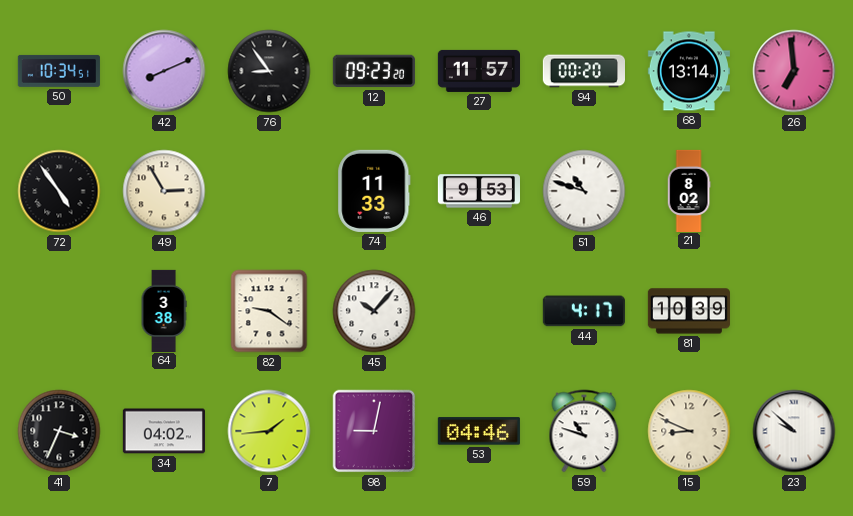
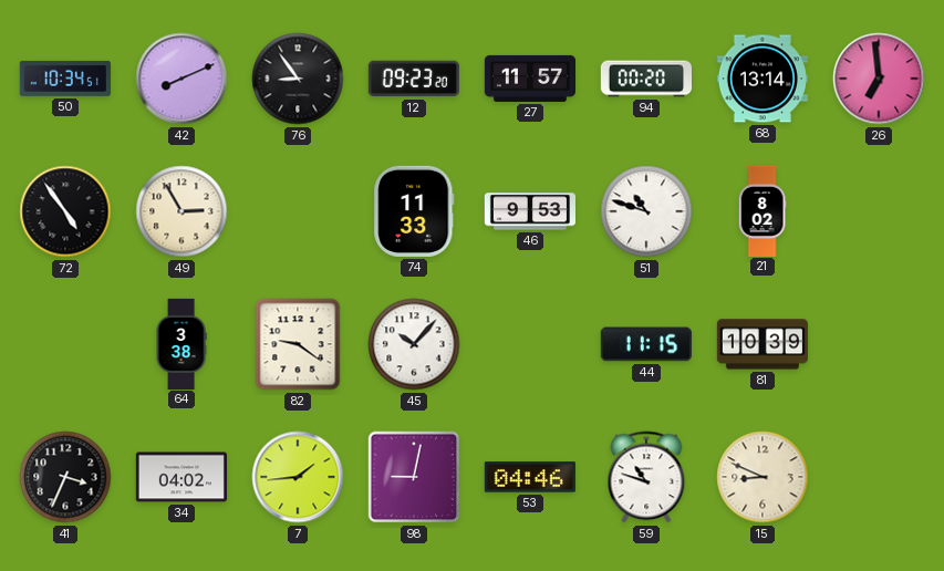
44: 4:17 -> 11:15
23: 9:52 -> none
